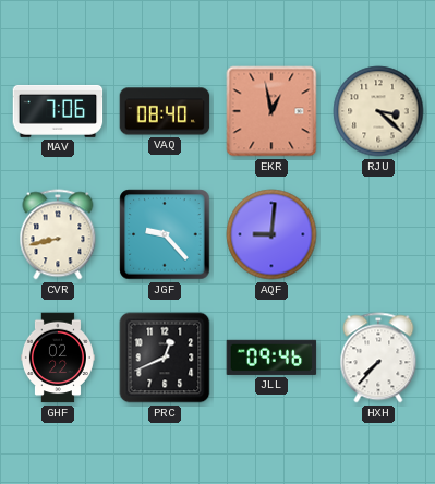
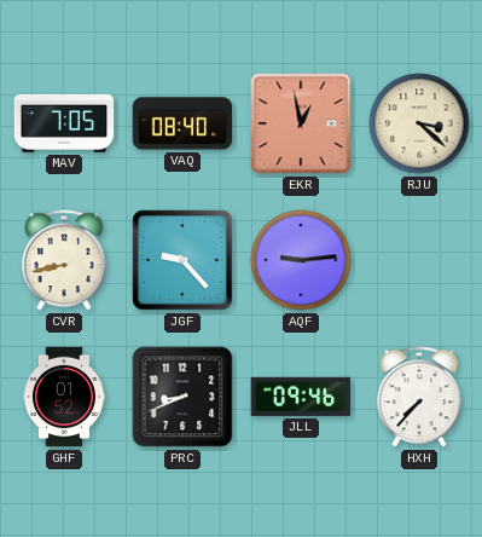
MAV: 7:06 -> 7:05
AQF: 9:01 -> 9:14
GHF: 02:22 -> 01:52
PRC: 12:41 -> 8:41
